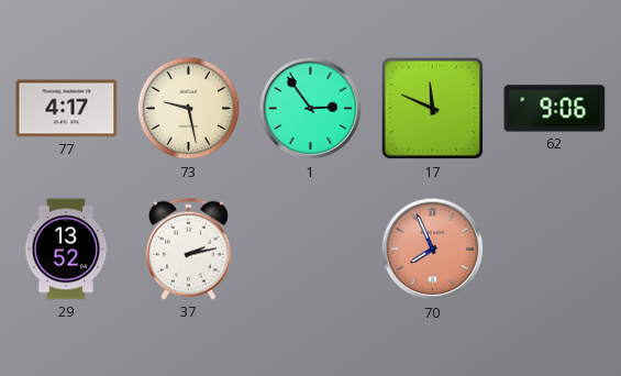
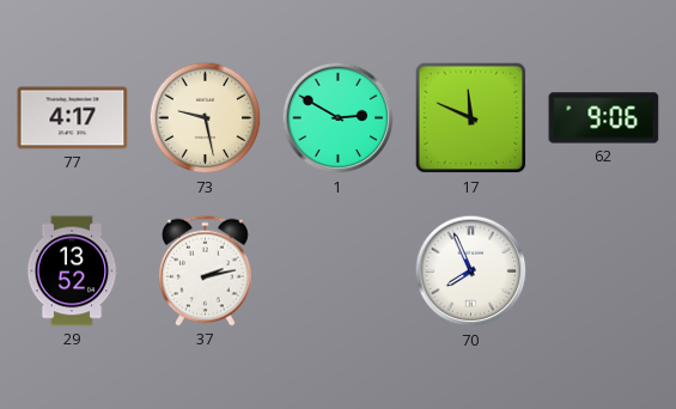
1: 2:54 -> 2:50
70 dial: salmon -> white
